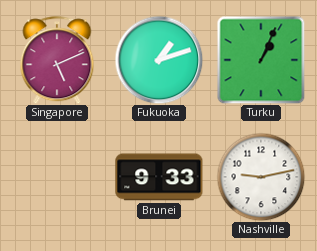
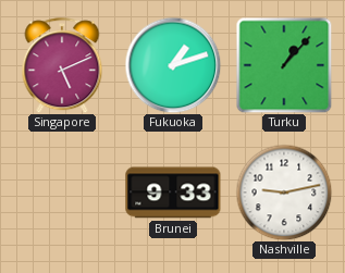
Turku: 1:04 -> 1:07
